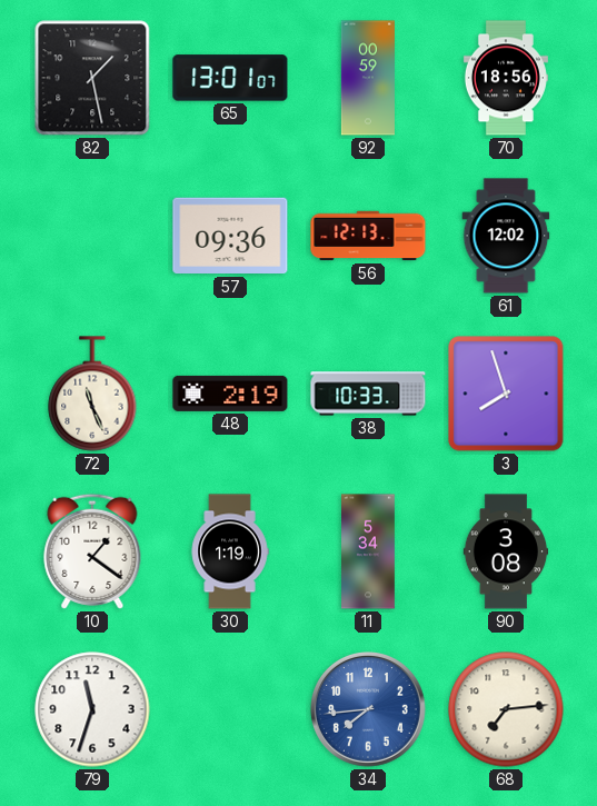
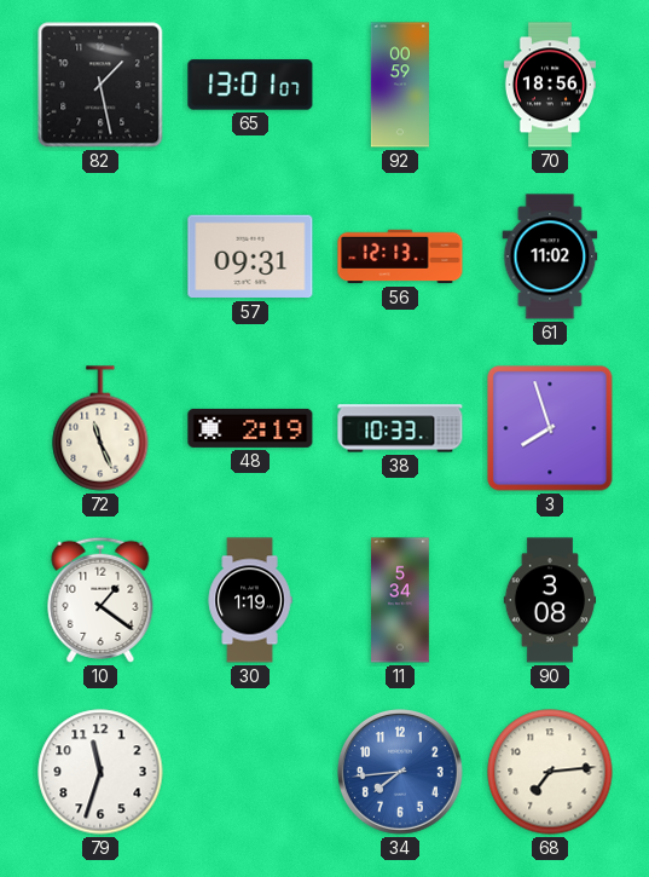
57: 09:36 -> 09:31
61: 12:02 -> 11:02
